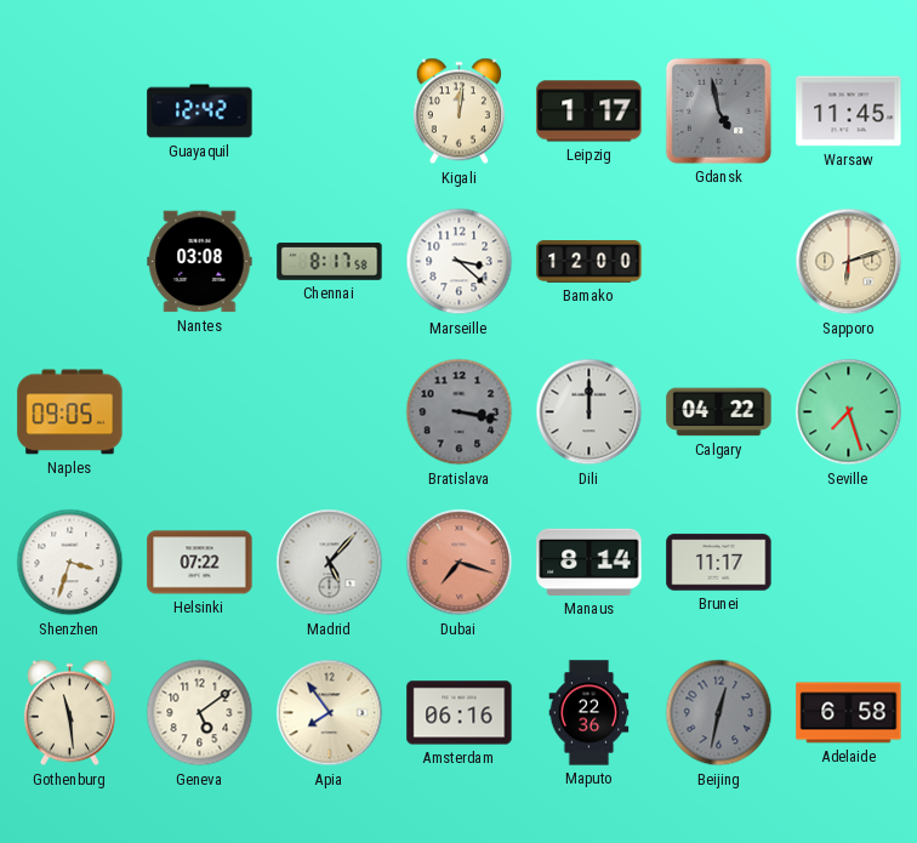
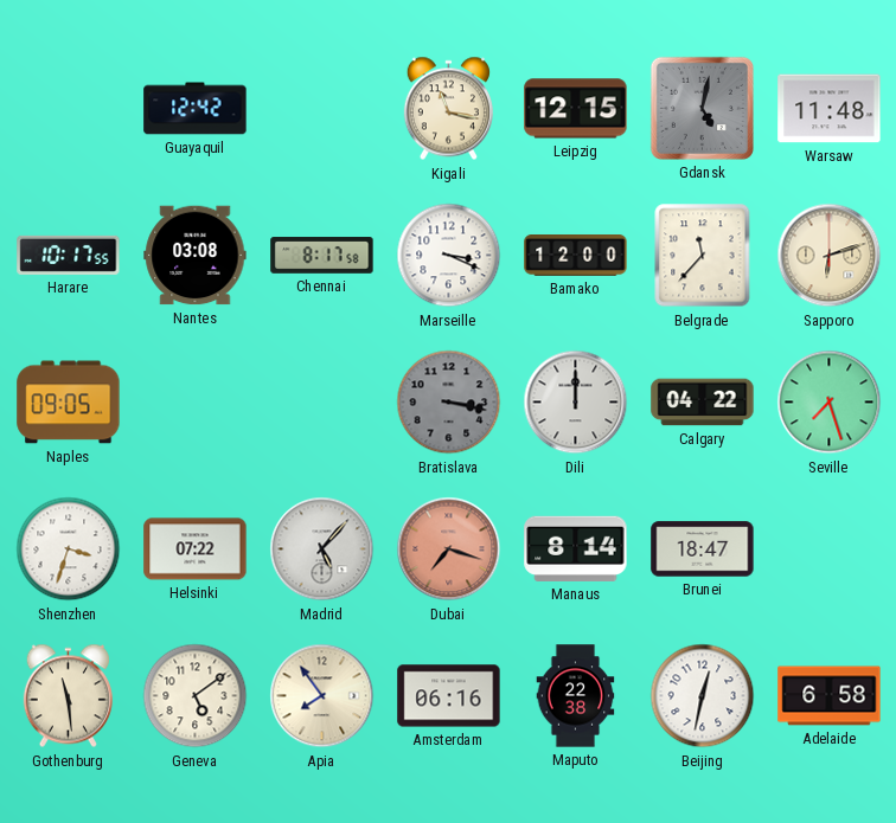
Kigali: 12:01 -> 11:17
Leipzig: 1:17 -> 12:15
Gdansk: 4:58 -> 5:02
Warsaw: 11:45 -> 11:48
Harare: none -> 10:17
Marseille: 3:22 -> 3:19
Belgrade: none -> 11:37
Brunei: 11:17 -> 18:47
Maputo: 22:36 -> 22:38
Beijing dial: grey -> white
